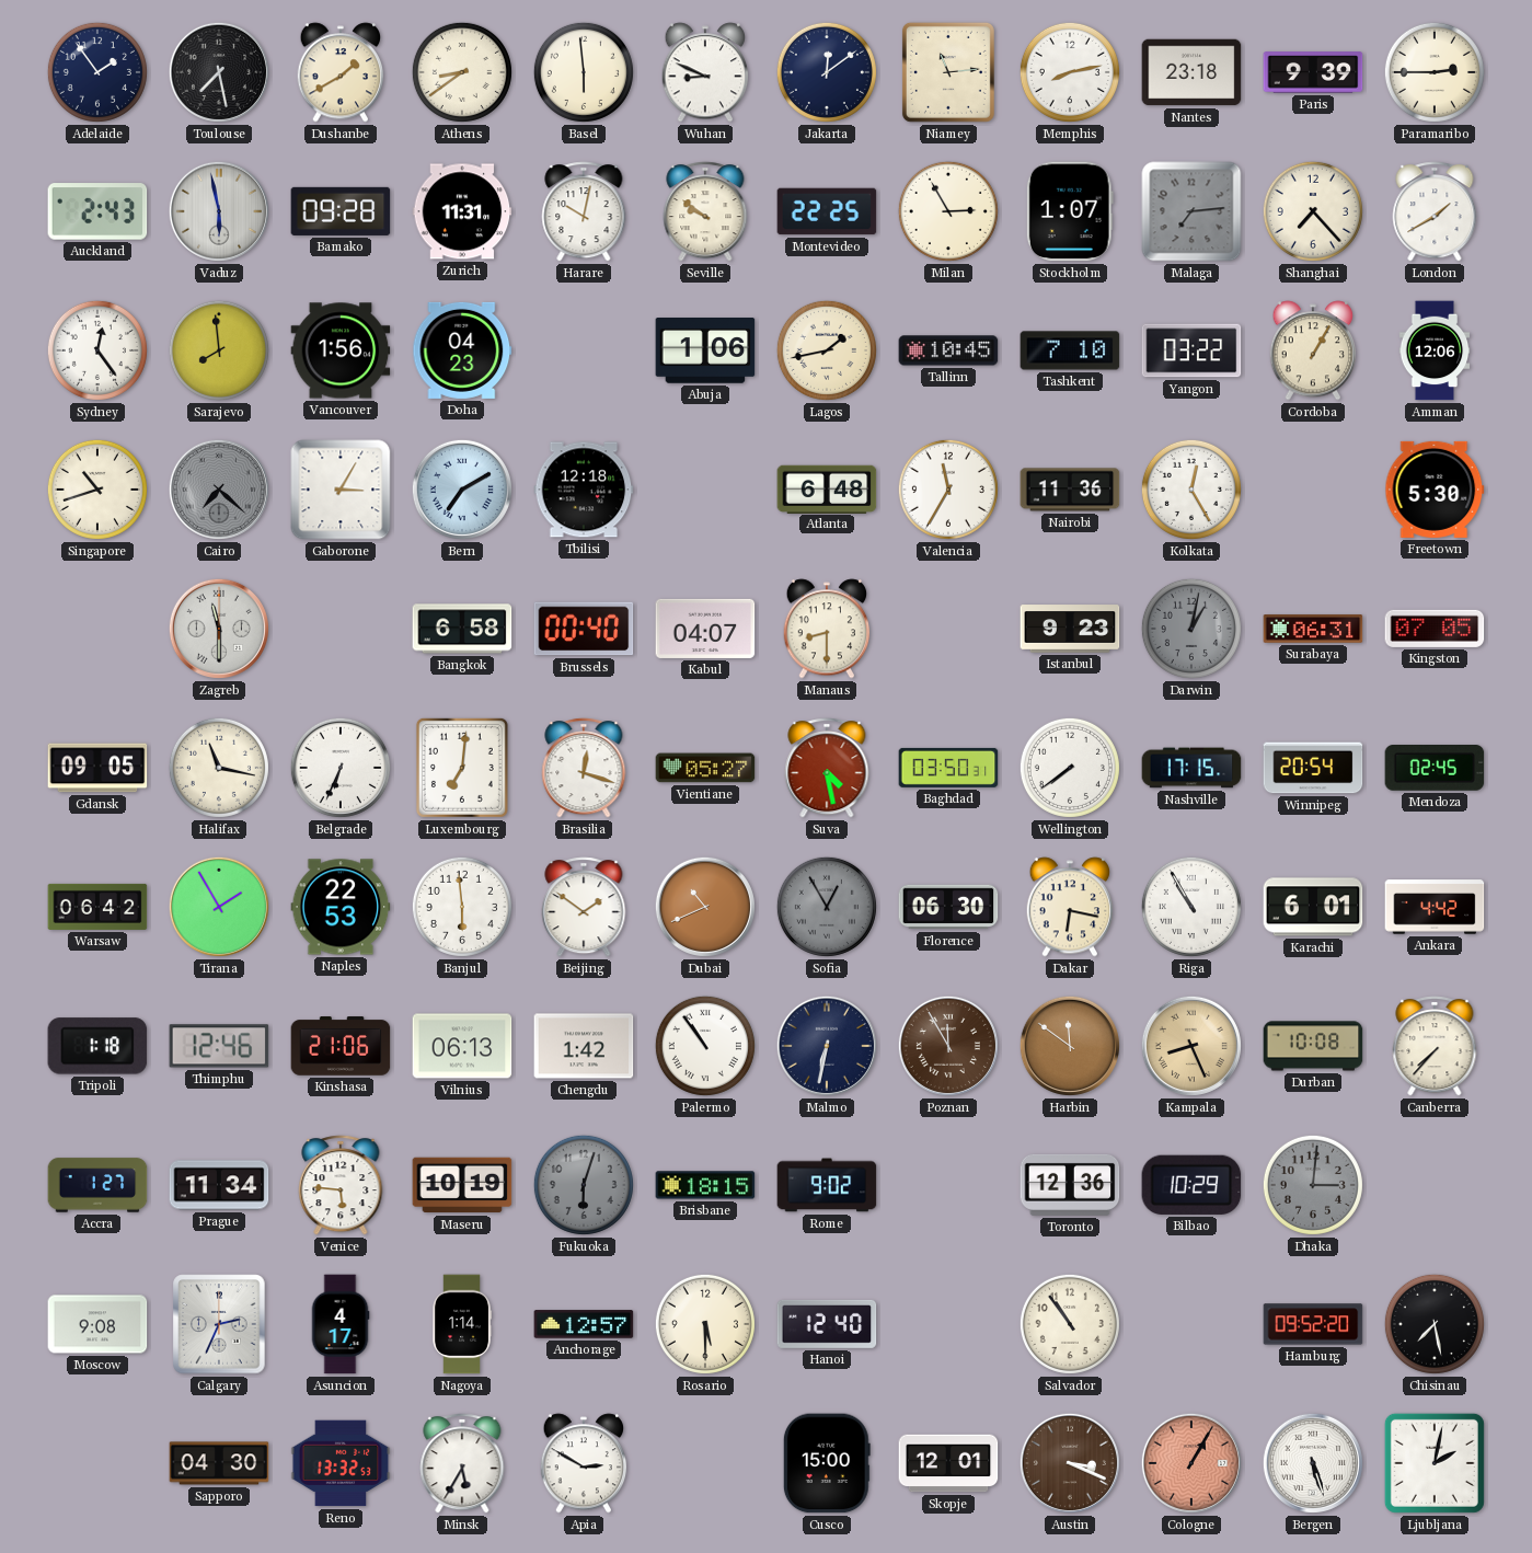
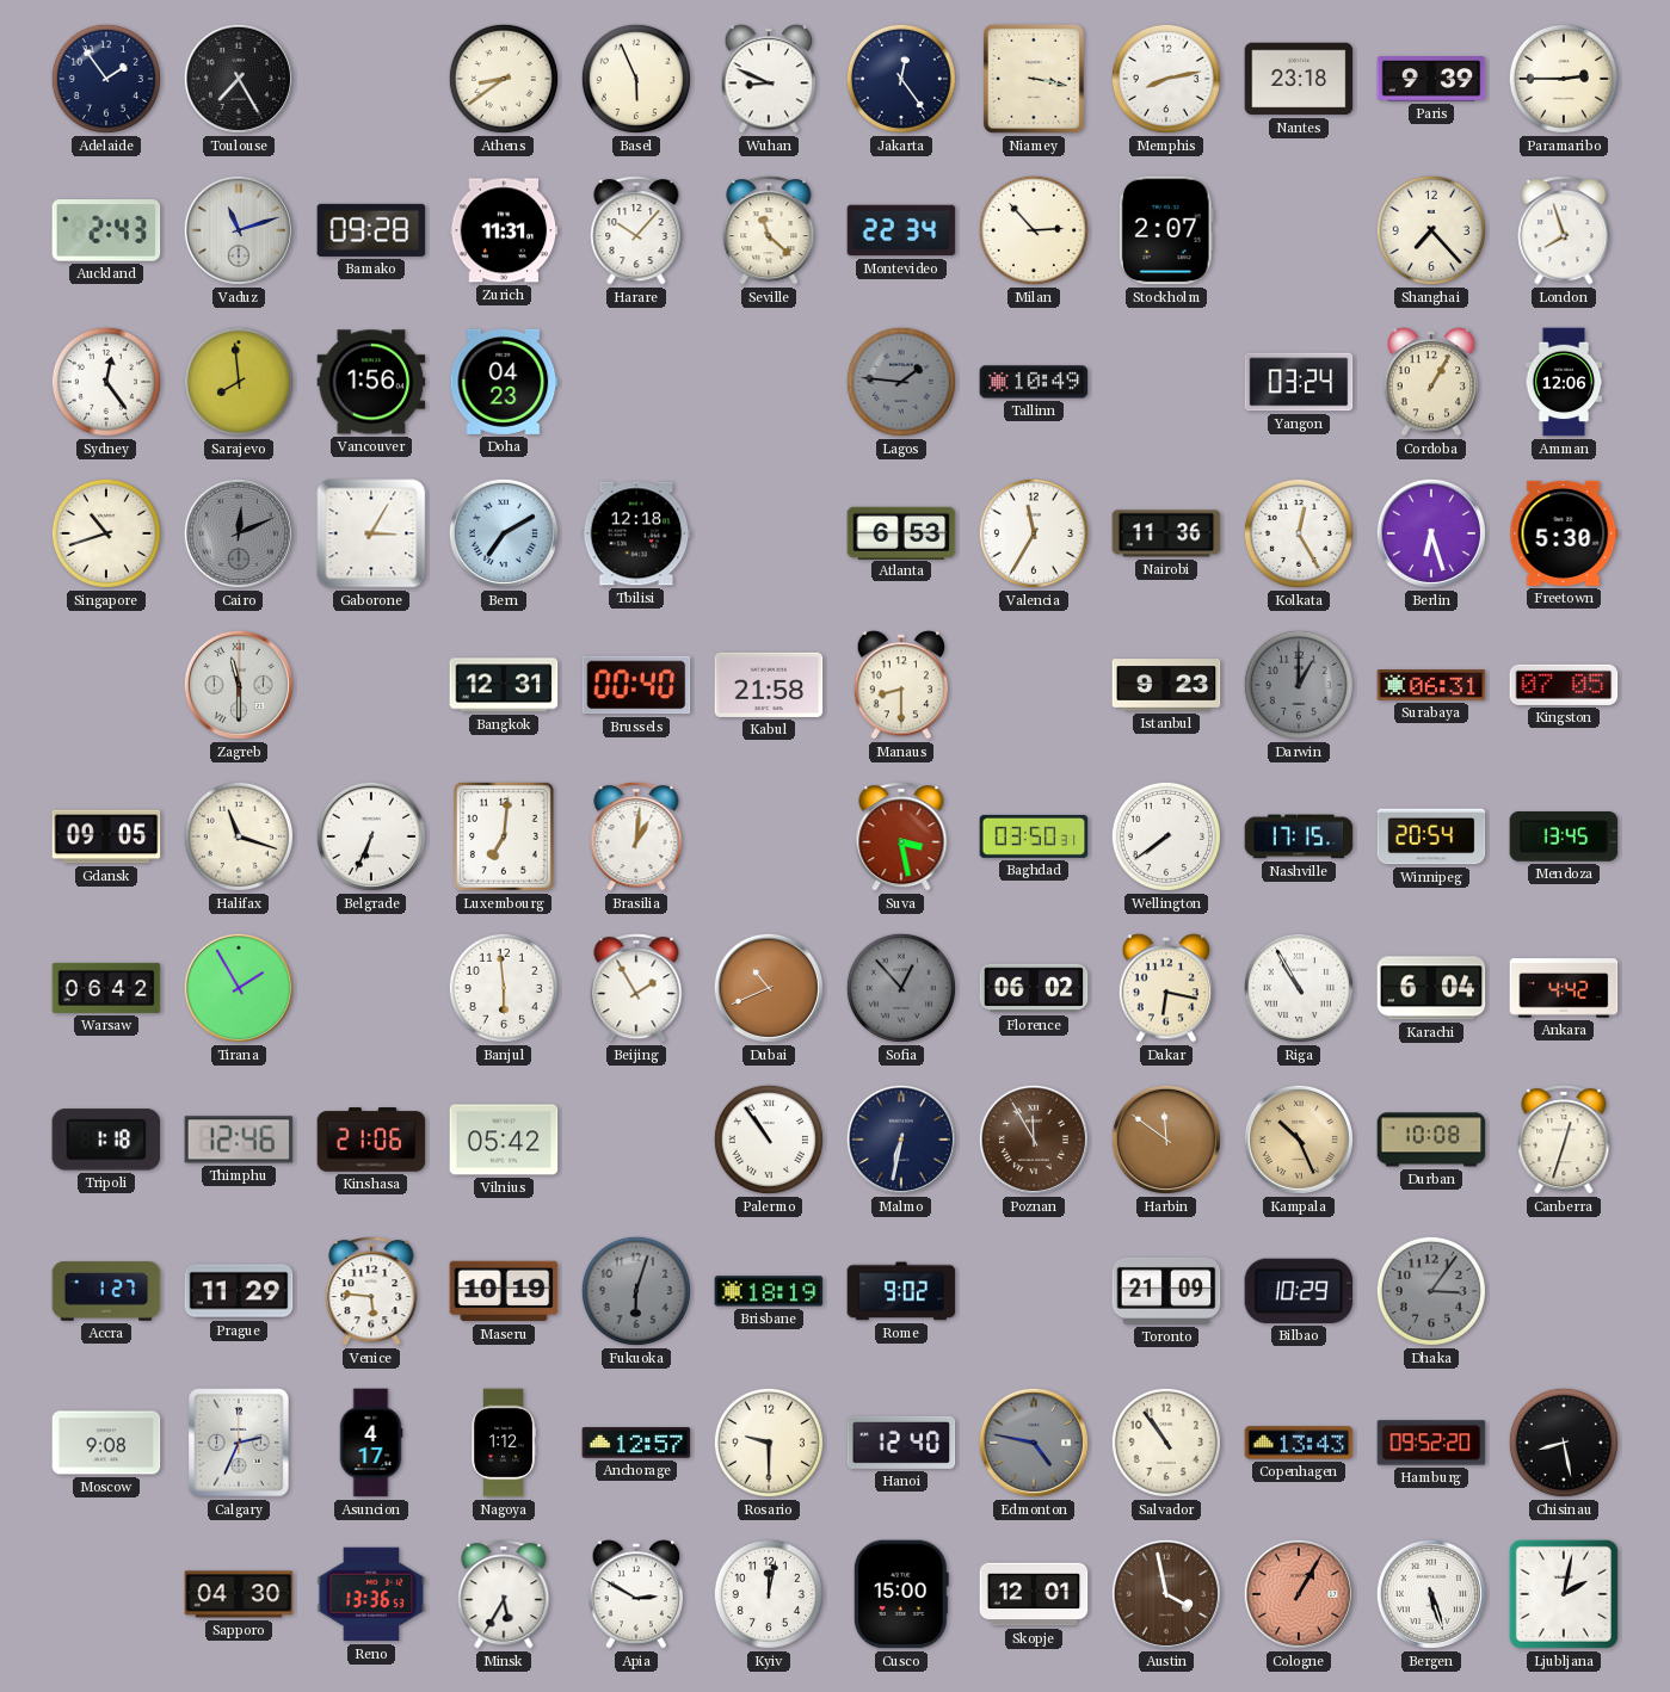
Toulouse: 7:28 -> 7:25
Dushanbe: 1:40 -> none
Basel: 5:59 -> 5:56
Jakarta: 12:09 -> 12:24
Niamey: 11:14 -> 3:17
Vaduz: 5:58 -> 11:12
Harare: 10:02 -> 10:07
Seville: 9:51 -> 11:22
Montevideo: 22:25 -> 22:34
Milan: 2:55 -> 2:53
Stockholm: 1:07 -> 2:07
Malaga: 7:14 -> none
London: 1:40 -> 7:57
Abuja: 1:06 -> none
Lagos: 1:43 -> 1:46
Lagos dial: cream -> grey
Tallinn: 10:45 -> 10:49
Tashkent: 7:10 -> none
Yangon: 03:22 -> 03:24
Cairo: 7:22 -> 12:11
Atlanta: 6:48 -> 6:53
Berlin: none -> 6:27
Bangkok: 6:58 -> 12:31
Kabul: 04:07 -> 21:58
Darwin: 1:02 -> 1:00
Halifax: 11:17 -> 11:18
Brasilia: 12:18 -> 1:01
Vientiane: 05:27 -> none
Suva: 4:28 -> 3:28
Mendoza: 02:45 -> 13:45
Naples: 22:53 -> none
Beijing: 1:51 -> 1:55
Sofia: 12:55 -> 12:53
Florence: 06:30 -> 06:02
Karachi: 6:01 -> 6:04
Vilnius: 06:13 -> 05:42
Chengdu: 1:42 -> none
Kampala: 8:26 -> 10:26
Canberra: 7:37 -> 12:33
Prague: 11:34 -> 11:29
Brisbane: 18:15 -> 18:19
Toronto: 12:36 -> 21:09
Dhaka: 3:01 -> 3:06
Nagoya: 1:14 -> 1:12
Rosario: 5:30 -> 9:30
Edmonton: none -> 4:47
Copenhagen: none -> 13:43
Chisinau: 7:28 -> 8:28
Reno: 13:32 -> 13:36
Kyiv: none -> 12:02
Austin: 3:19 -> 3:58
